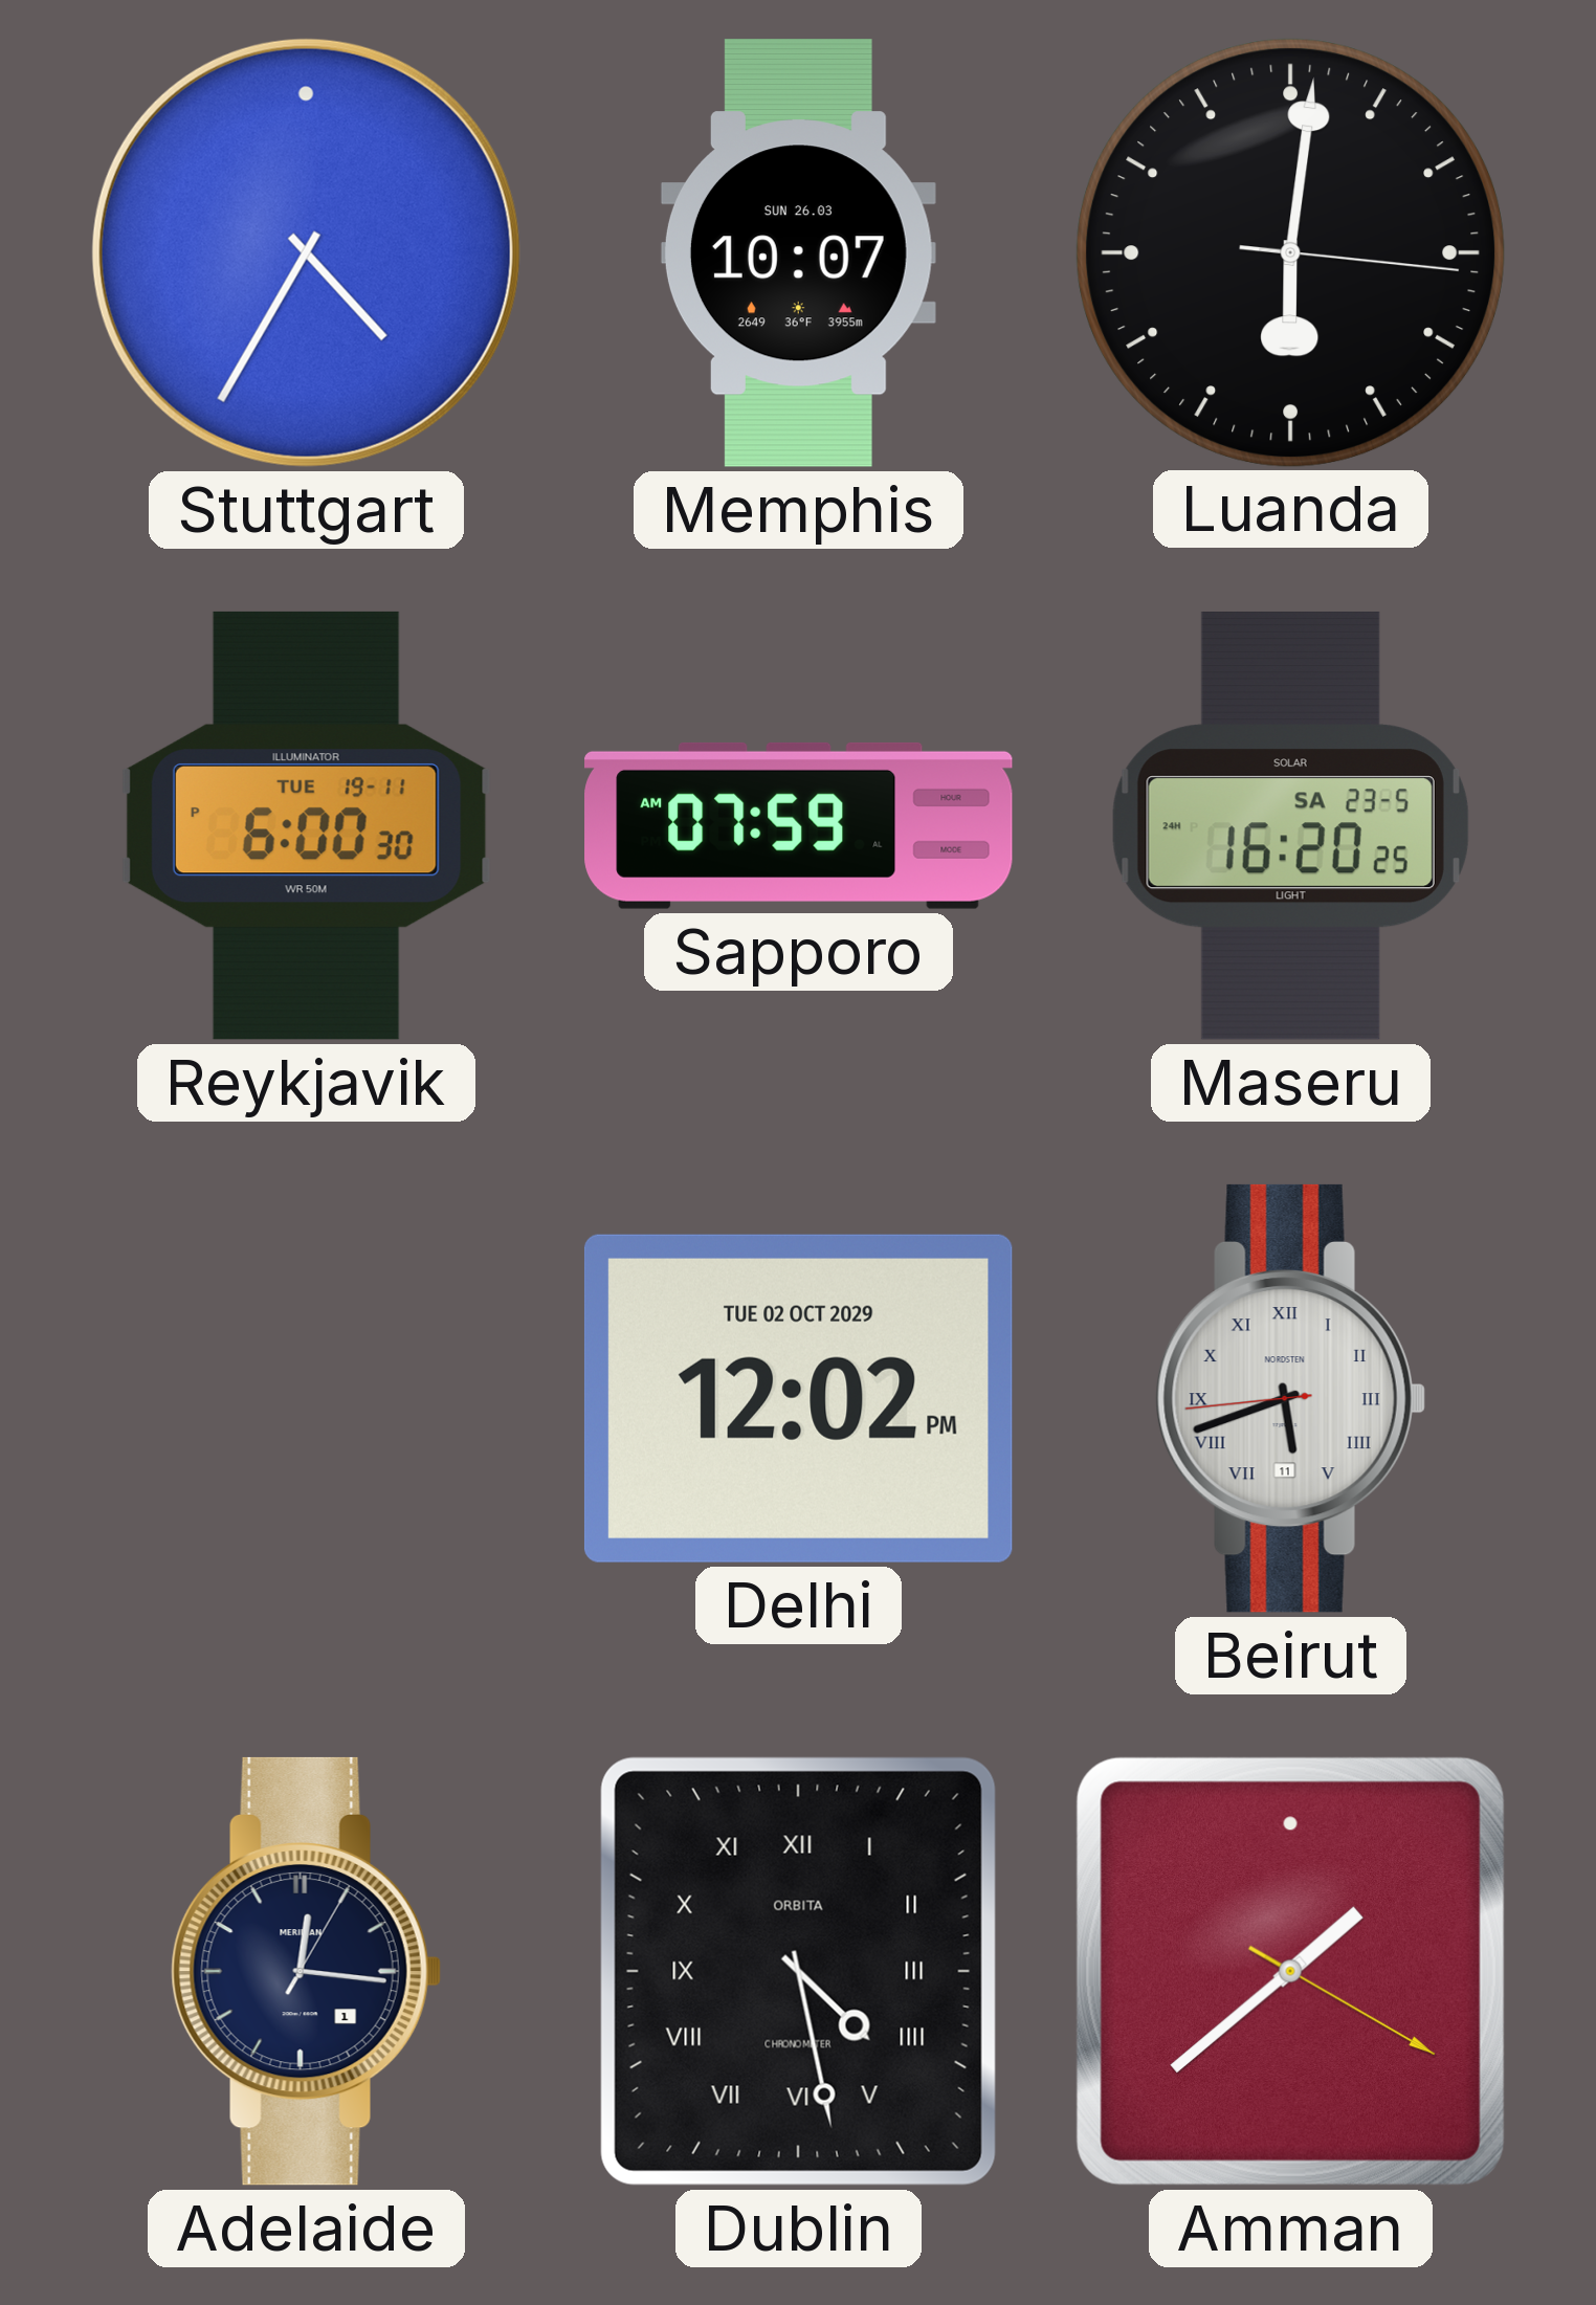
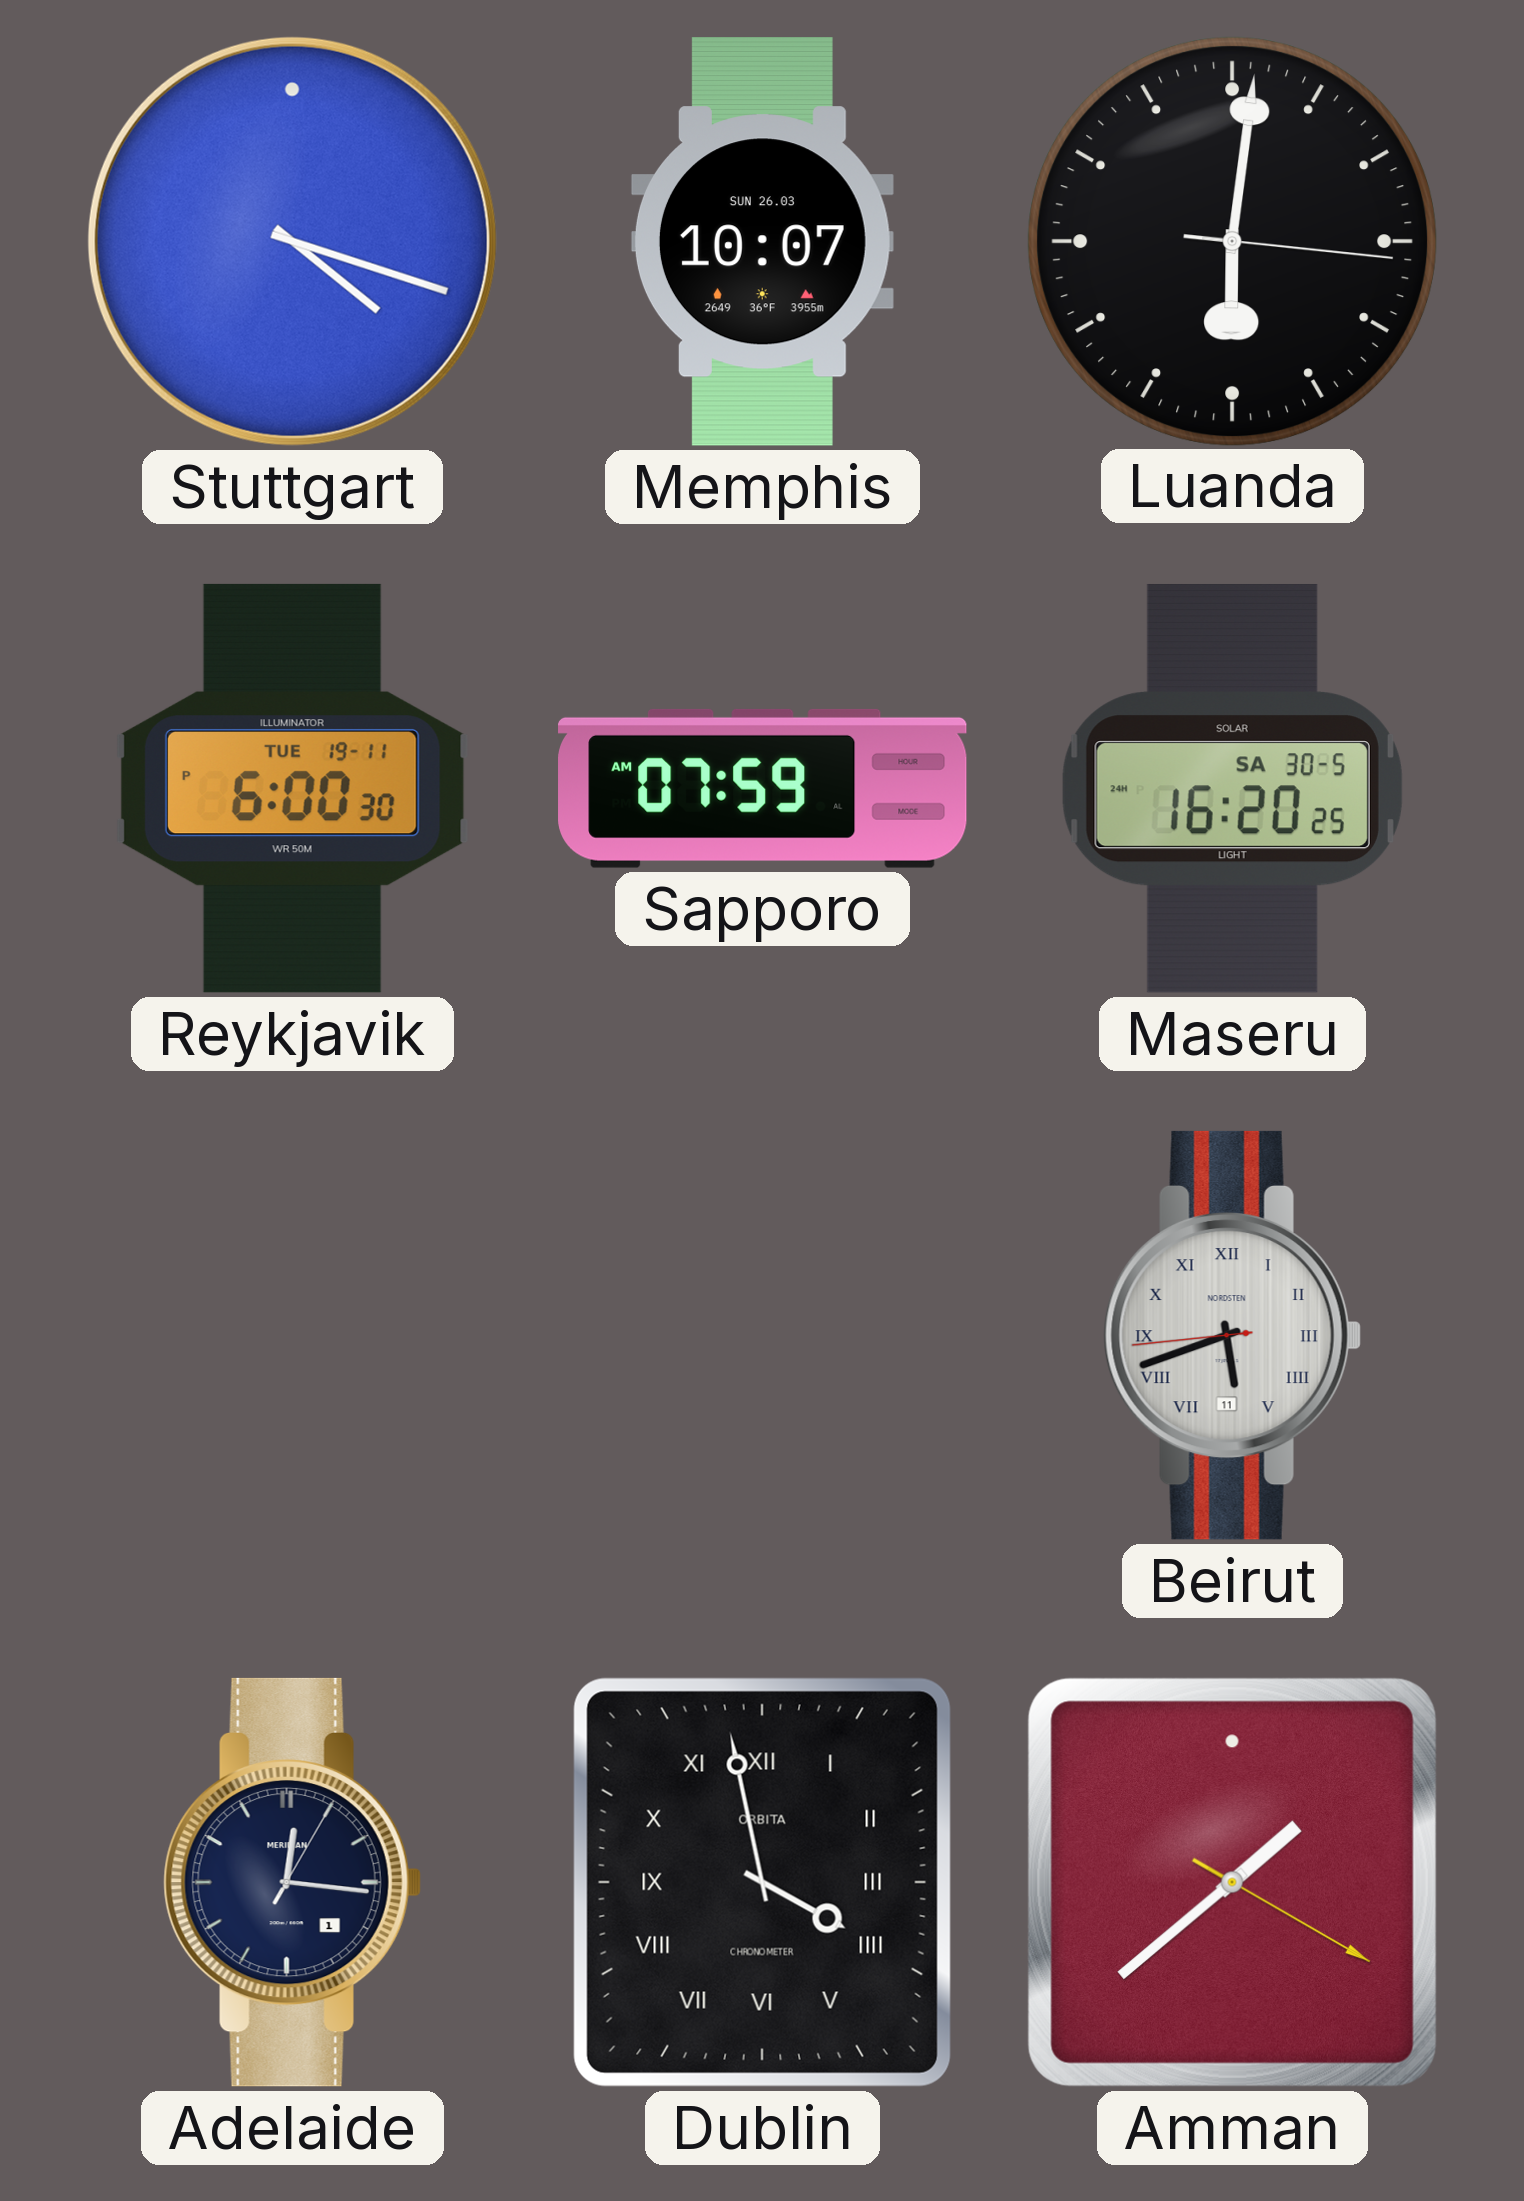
Stuttgart: 4:35 -> 4:18
Maseru date: SA 23-5 -> SA 30-5
Delhi: 12:02 -> none
Dublin: 4:28 -> 3:58
